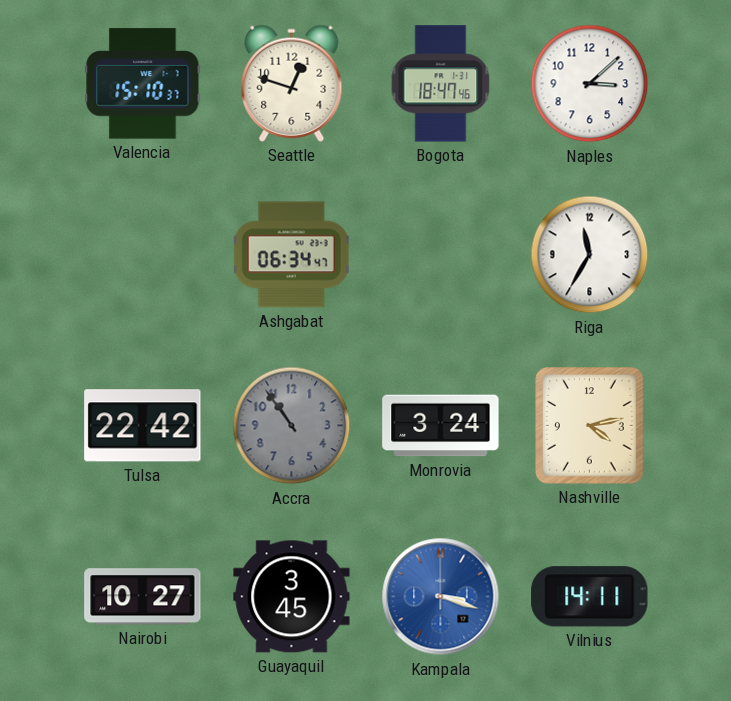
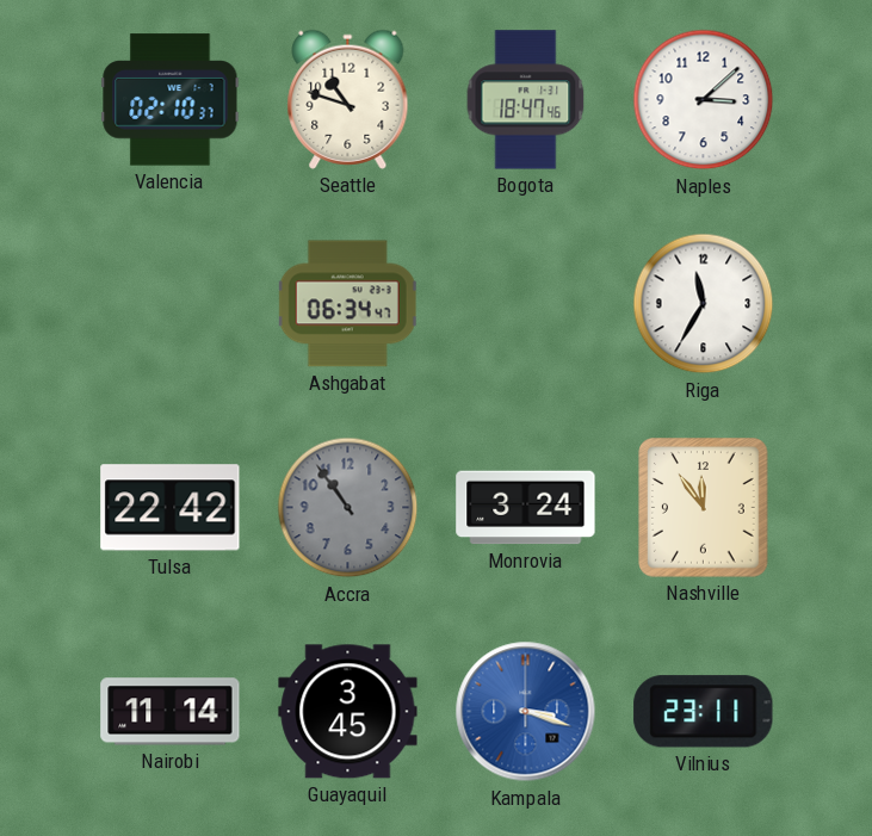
Valencia: 15:10 -> 02:10
Seattle: 12:48 -> 10:48
Nashville: 4:13 -> 11:54
Nairobi: 10:27 -> 11:14
Vilnius: 14:11 -> 23:11
